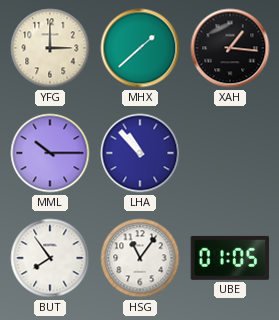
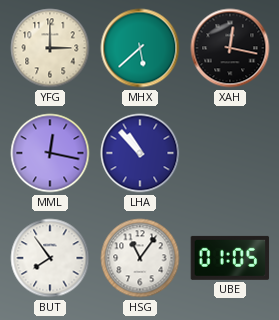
MHX: 1:38 -> 5:38
XAH: 1:16 -> 12:17
MML: 10:15 -> 12:17
